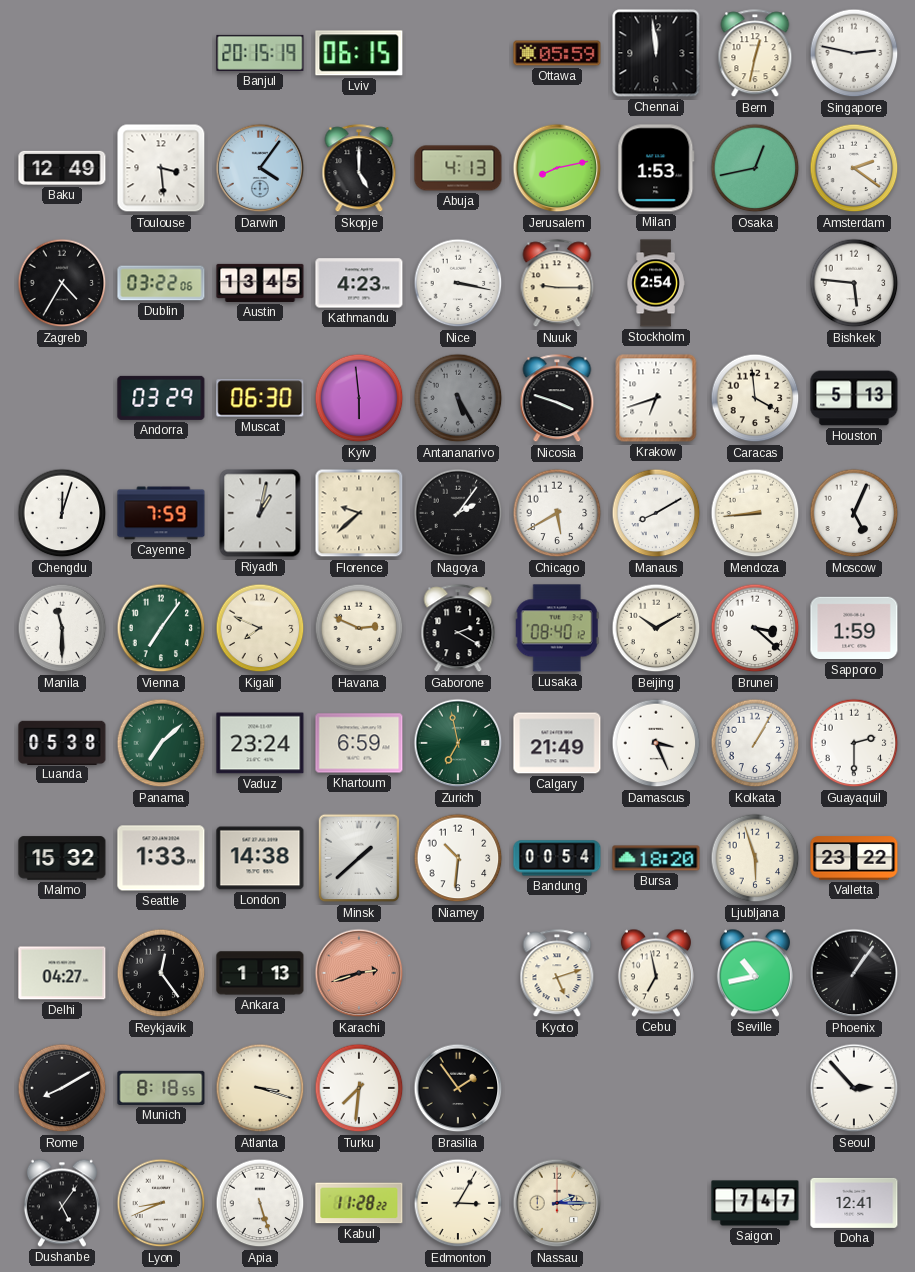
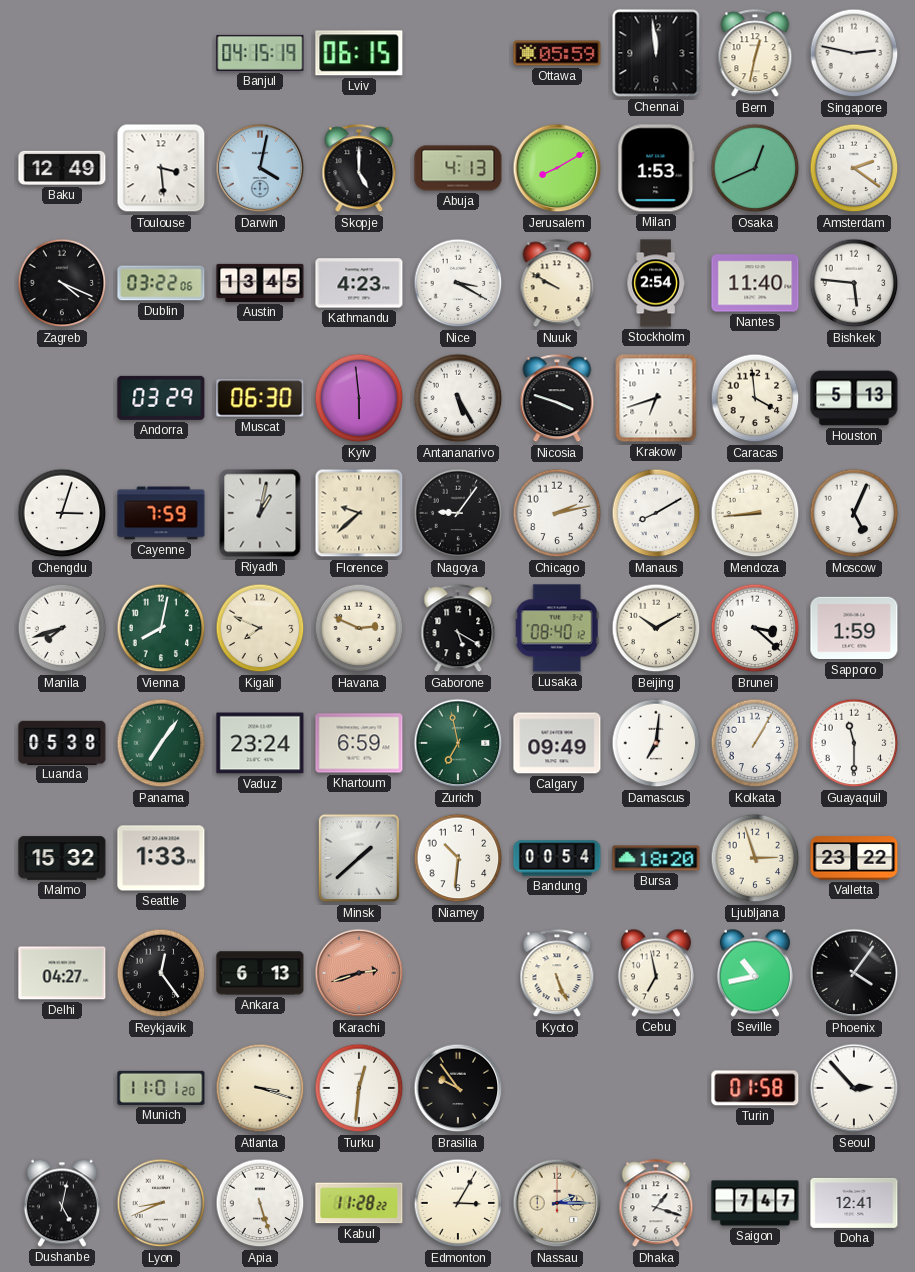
Banjul: 20:15 -> 04:15
Darwin: 4:06 -> 4:02
Jerusalem: 8:13 -> 8:10
Osaka: 12:43 -> 12:41
Zagreb: 4:35 -> 4:19
Nice: 3:17 -> 3:20
Nuuk: 9:15 -> 9:50
Nantes: none -> 11:40
Antananarivo dial: grey -> white
Chengdu: 12:03 -> 3:03
Nagoya: 2:06 -> 9:06
Chicago: 5:40 -> 2:13
Manila: 11:30 -> 7:42
Vienna: 7:06 -> 8:02
Gaborone: 2:20 -> 5:20
Panama: 7:08 -> 7:06
Calgary: 21:49 -> 09:49
Damascus: 3:26 -> 7:01
Guayaquil: 2:30 -> 11:30
London: 14:38 -> none
Ljubljana: 5:57 -> 2:57
Ankara: 1:13 -> 6:13
Kyoto: 5:12 -> 5:26
Phoenix: 1:06 -> 4:06
Rome: 8:10 -> none
Munich: 8:18 -> 11:01
Turku: 7:31 -> 12:31
Brasilia: 1:54 -> 9:54
Turin: none -> 01:58
Dushanbe: 5:06 -> 5:02
Dhaka: none -> 1:18
